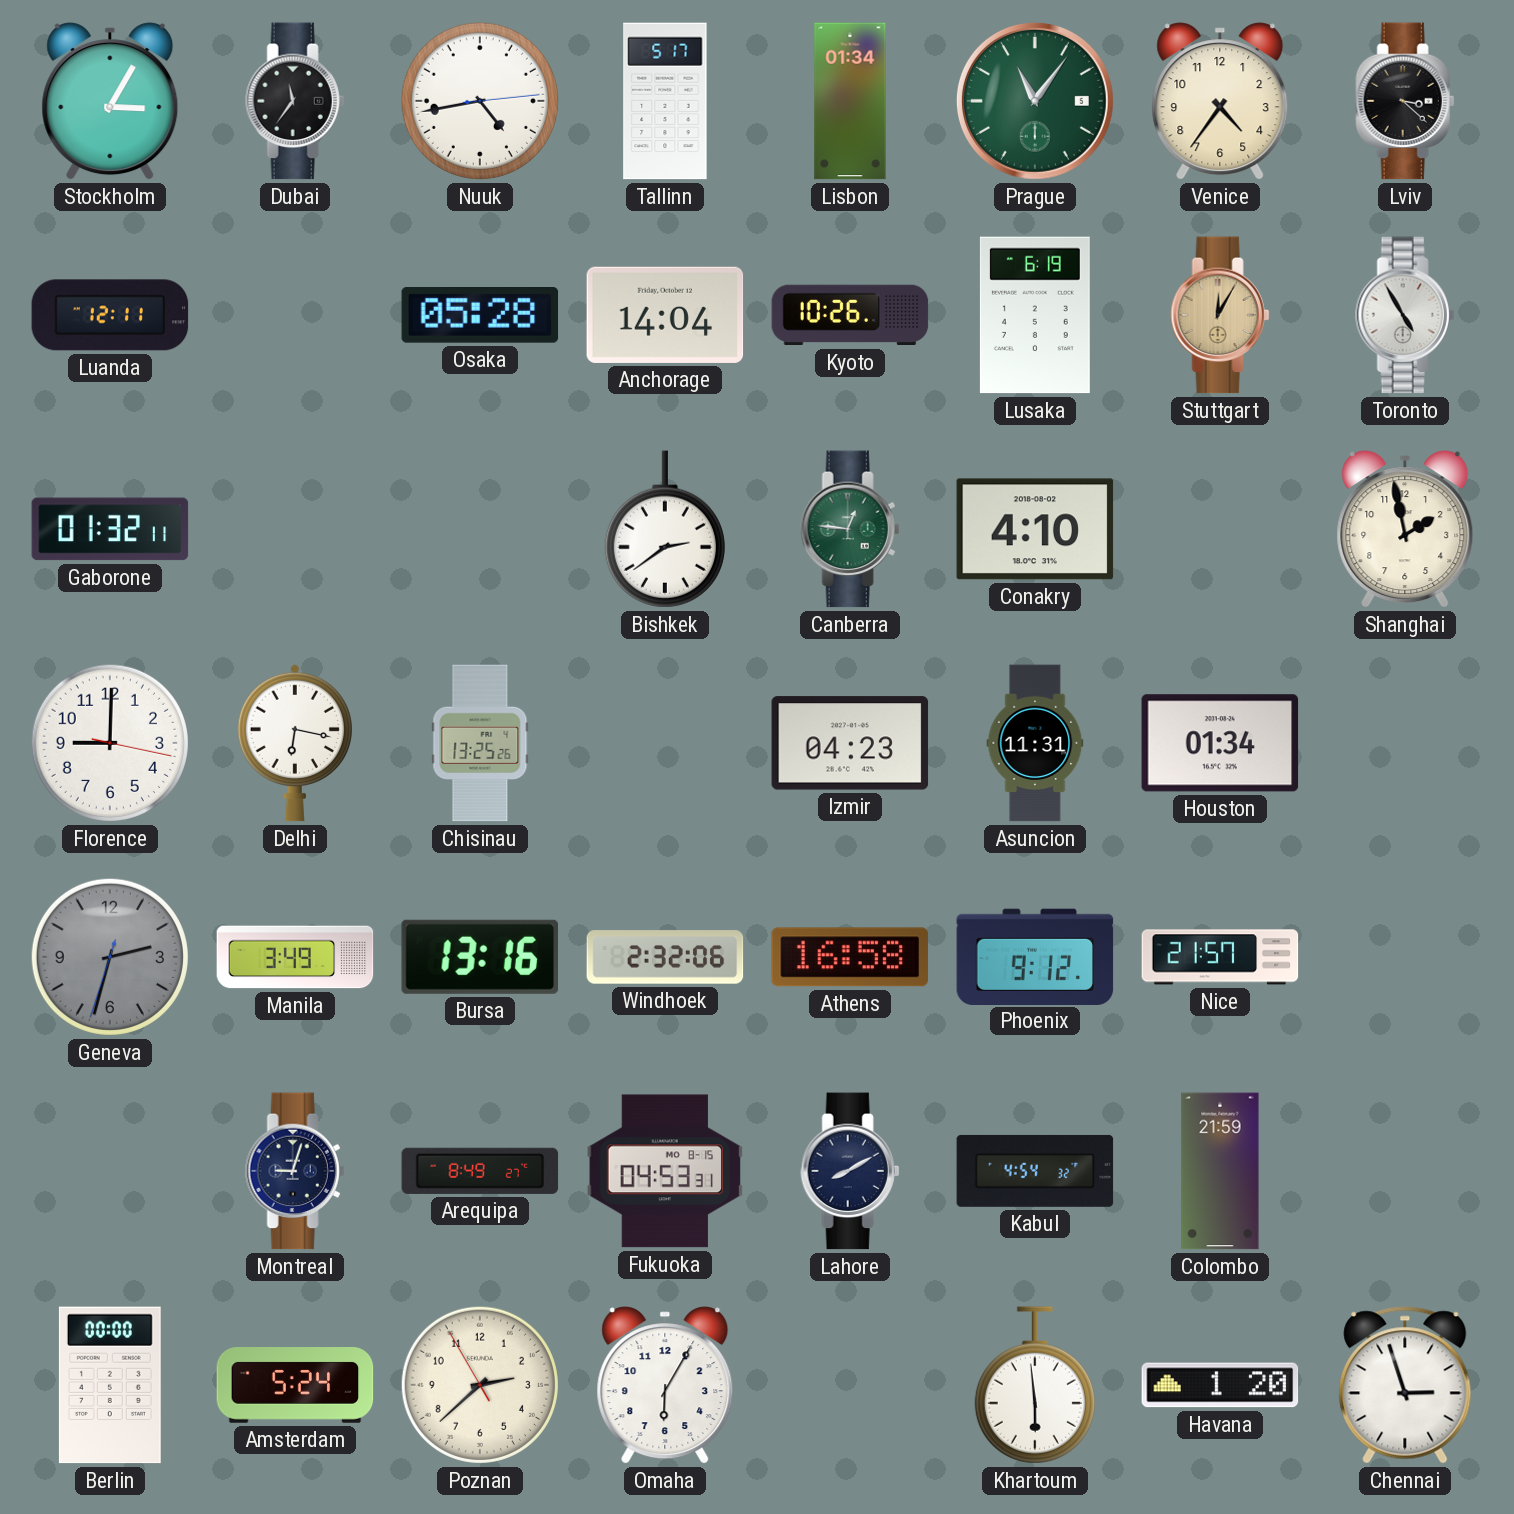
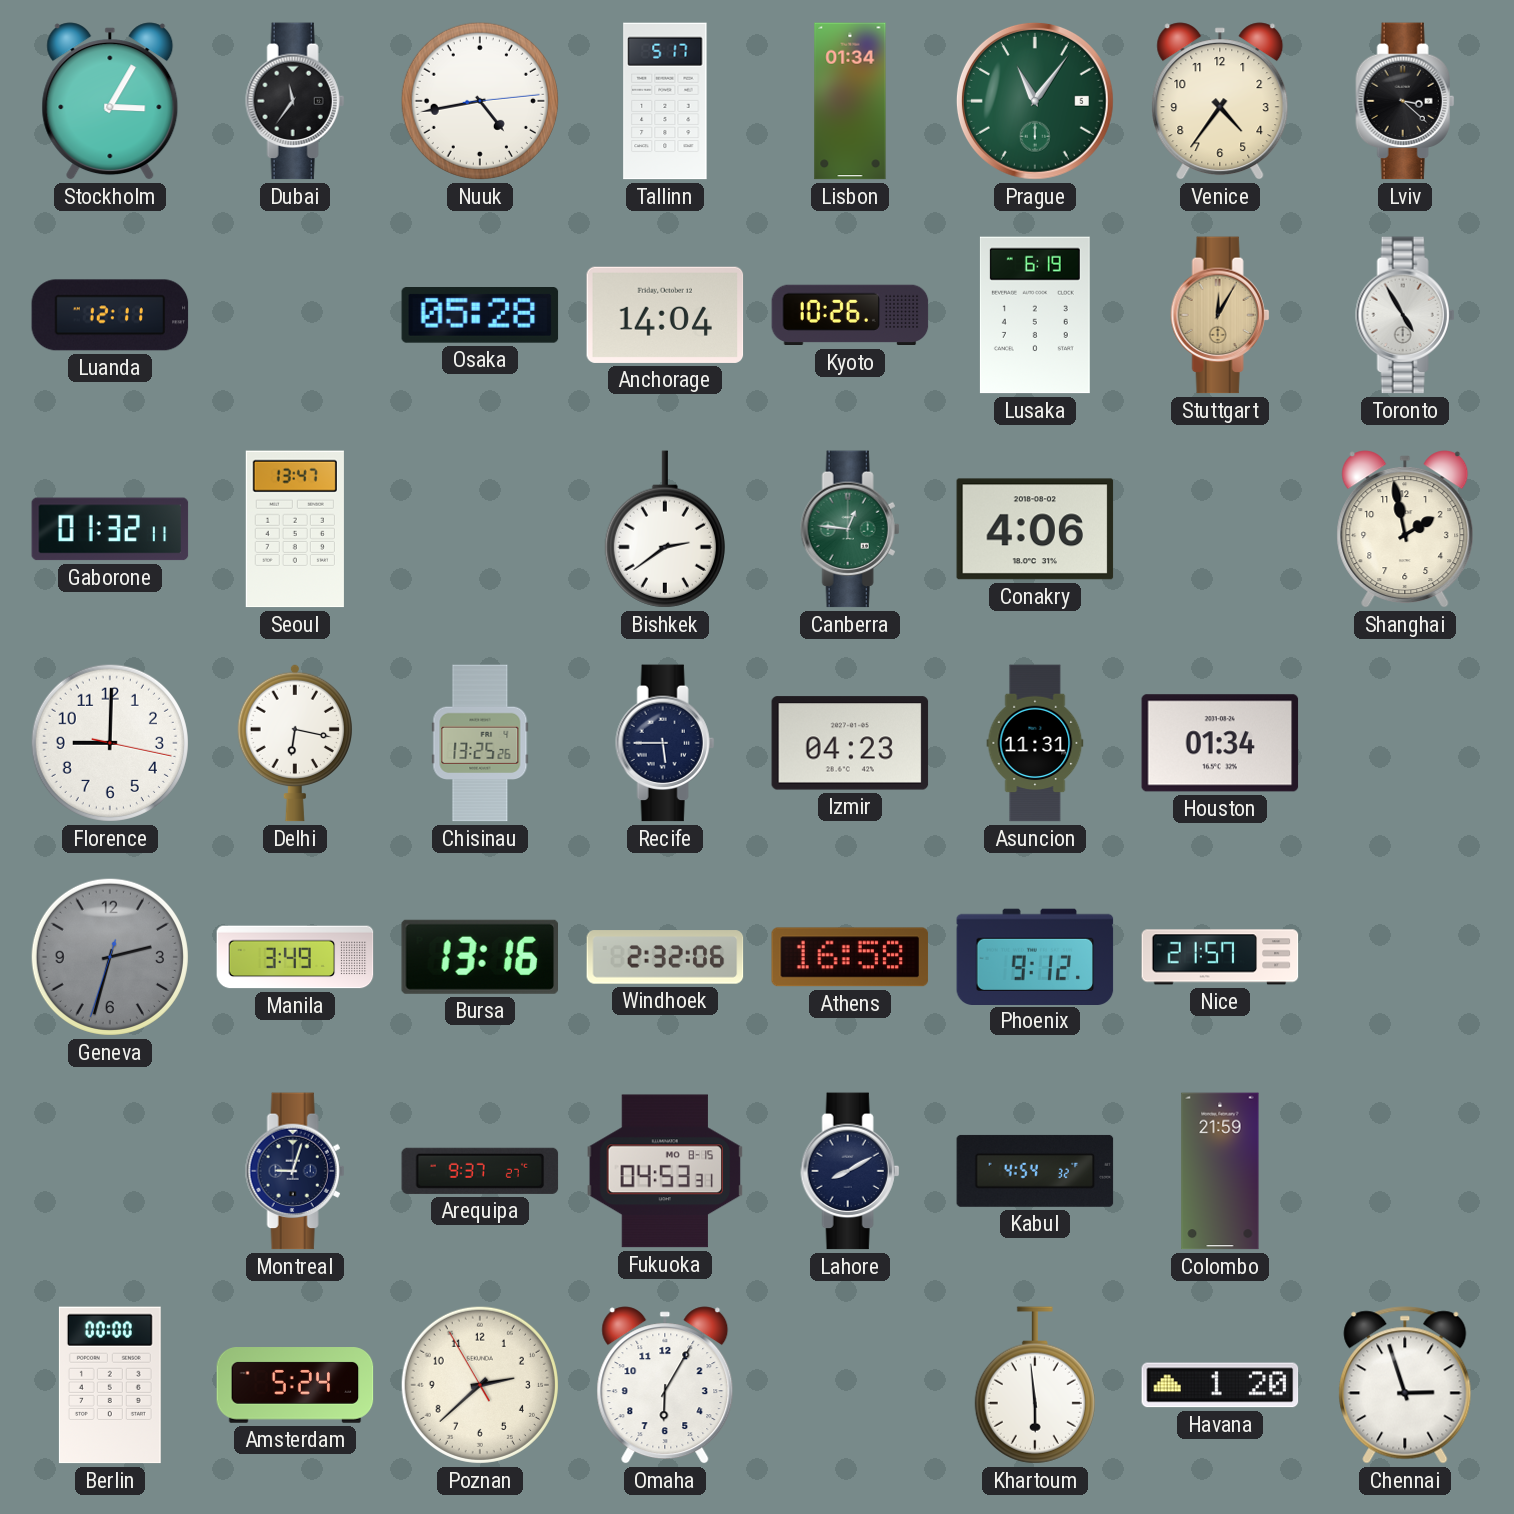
Seoul: none -> 13:47
Conakry: 4:10 -> 4:06
Recife: none -> 5:45
Arequipa: 8:49 -> 9:37
